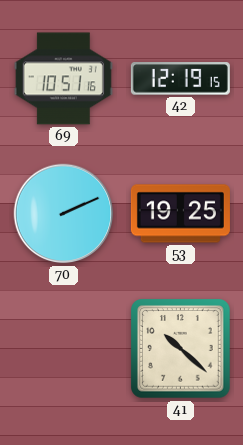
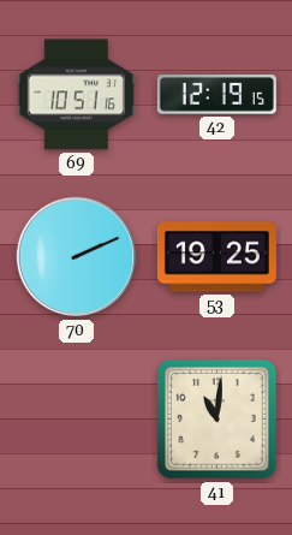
41: 10:22 -> 11:01
